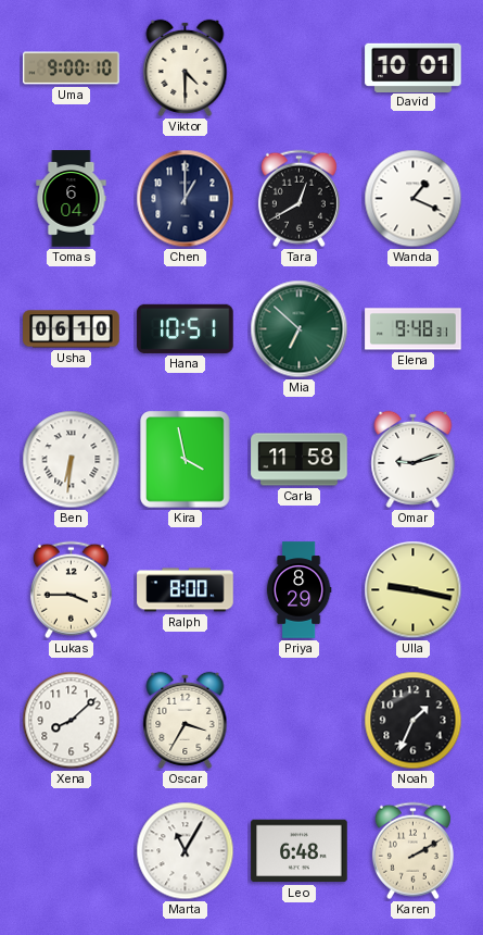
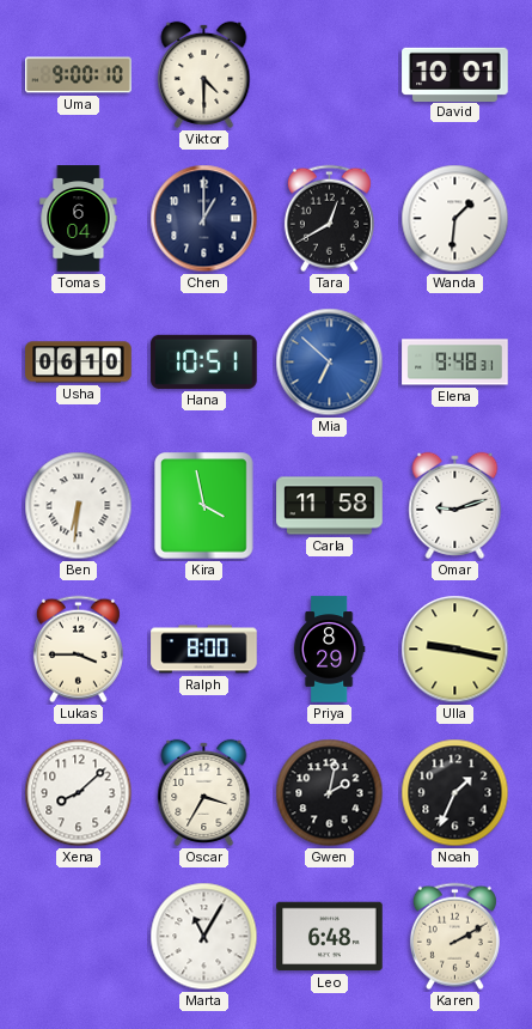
Wanda: 1:19 -> 1:31
Mia dial: green -> blue
Gwen: none -> 2:02
